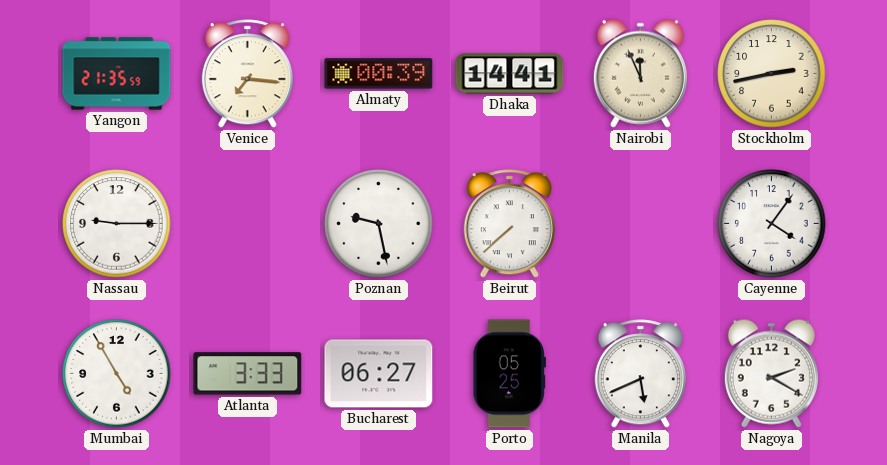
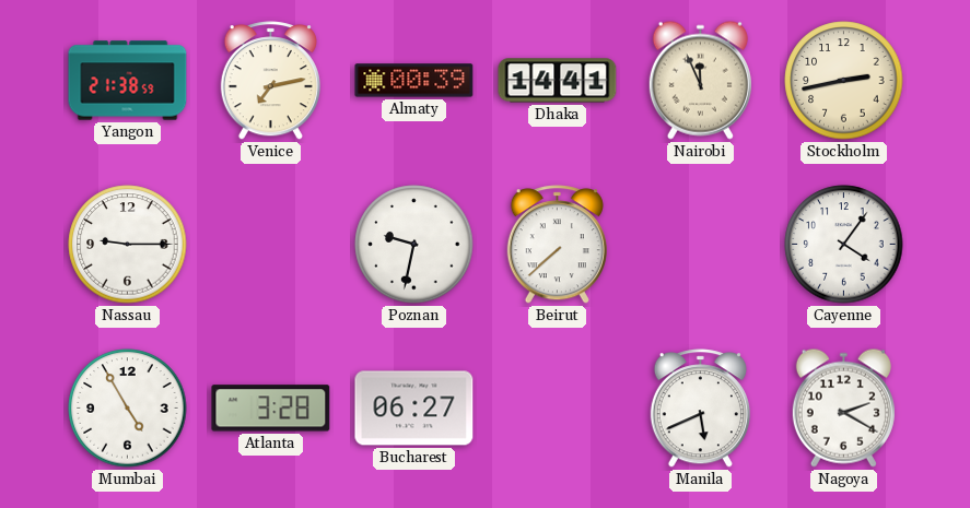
Yangon: 21:35 -> 21:38
Venice: 7:16 -> 7:13
Poznan: 9:28 -> 9:32
Atlanta: 3:33 -> 3:28
Porto: 05:25 -> none
